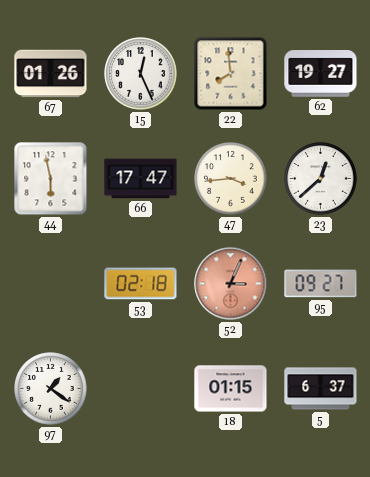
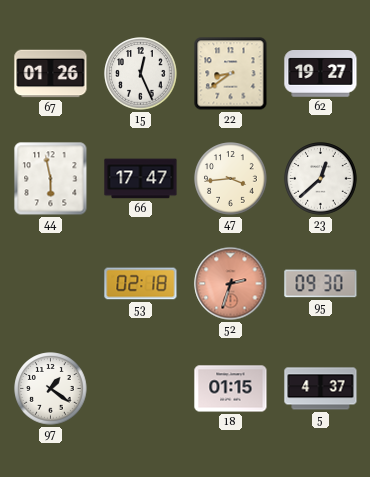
22: 7:59 -> 8:39
52: 3:04 -> 2:33
95: 09:27 -> 09:30
5: 6:37 -> 4:37
